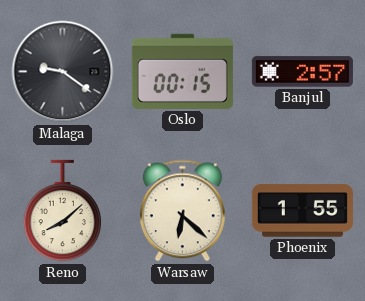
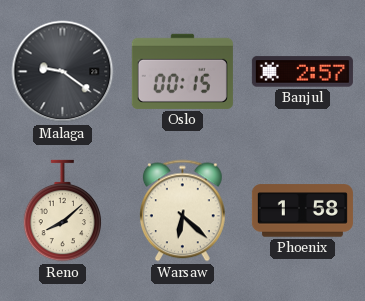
Phoenix: 1:55 -> 1:58
